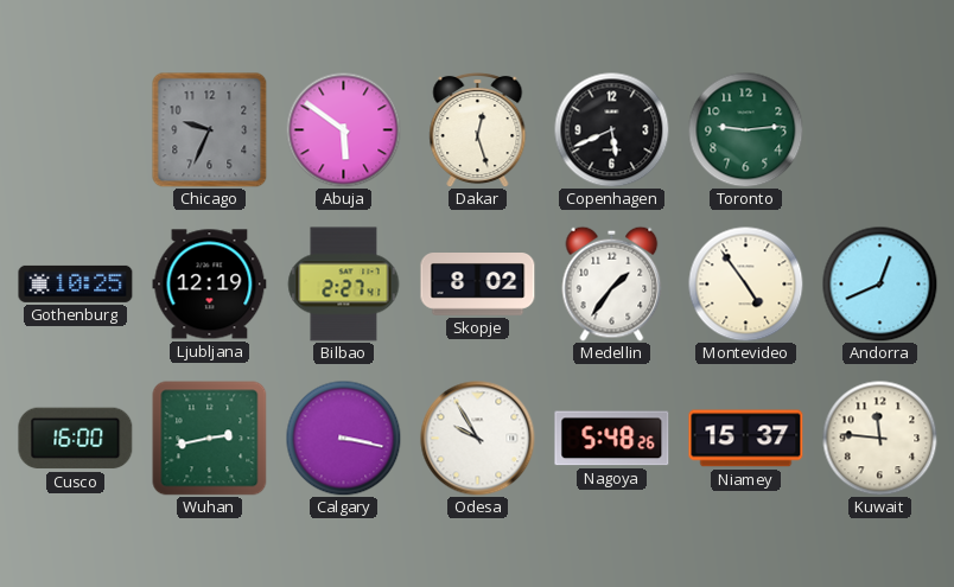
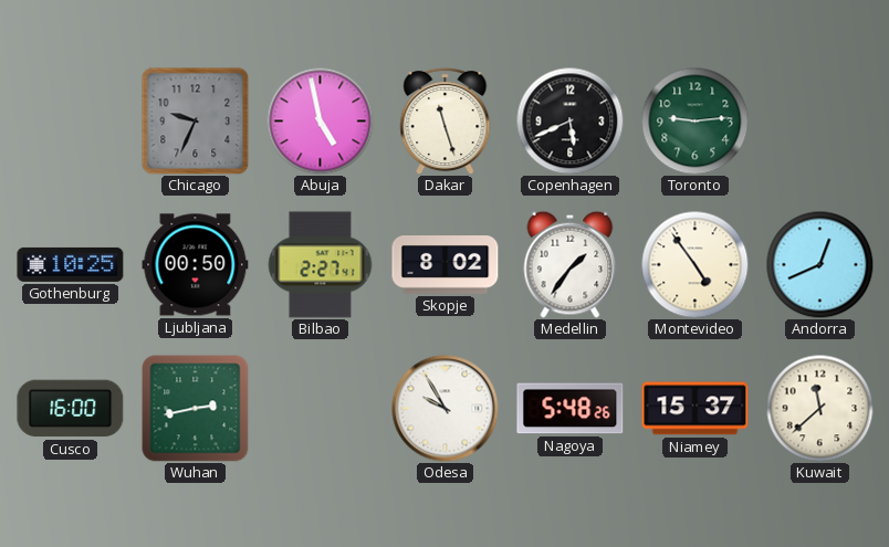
Abuja: 5:51 -> 4:58
Dakar: 12:27 -> 11:27
Ljubljana: 12:19 -> 00:50
Calgary: 3:17 -> none
Kuwait: 11:46 -> 11:38
